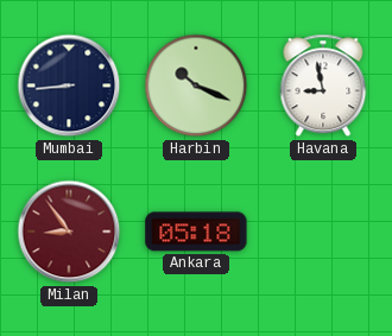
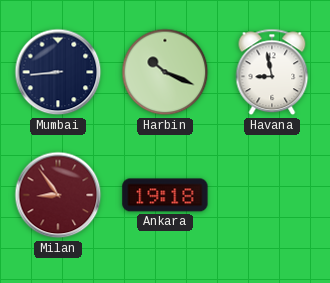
Ankara: 05:18 -> 19:18
